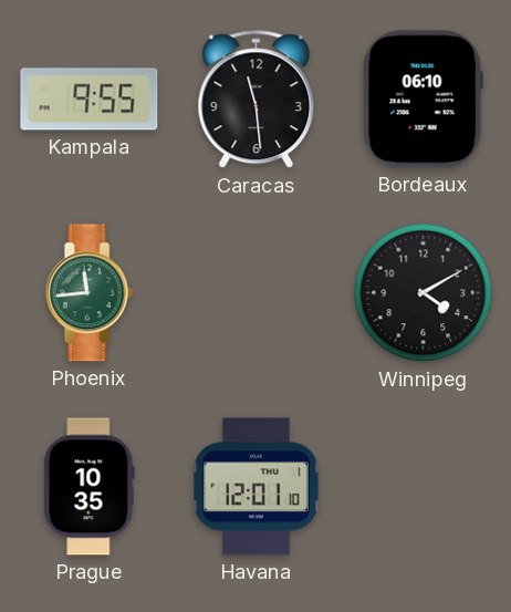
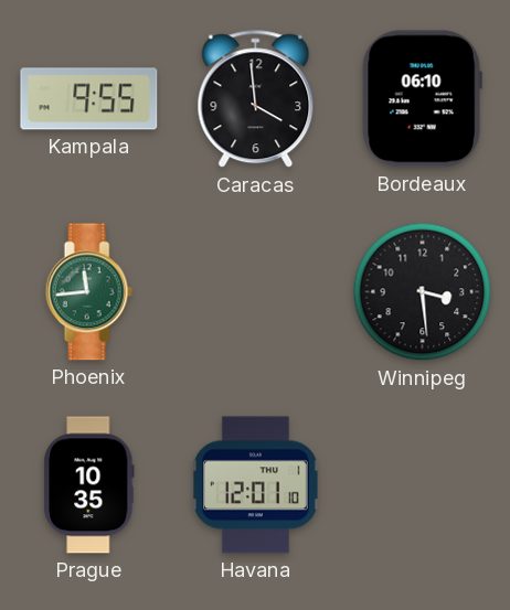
Caracas: 11:29 -> 3:59
Winnipeg: 4:10 -> 3:29
